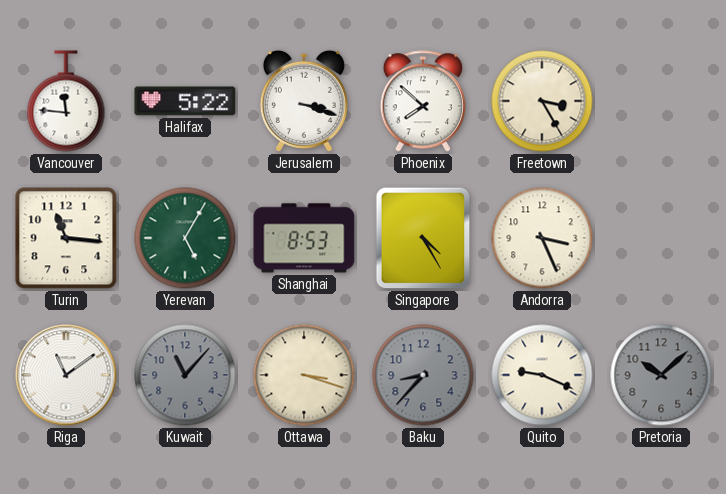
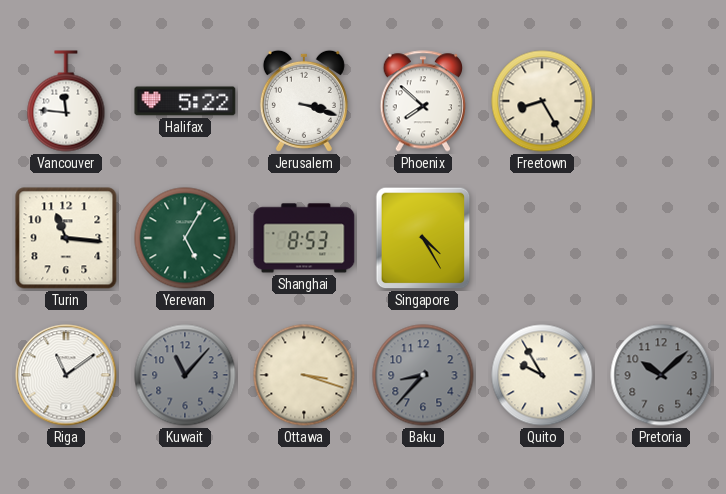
Freetown: 3:25 -> 8:25
Andorra: 3:26 -> none
Quito: 9:19 -> 9:55
